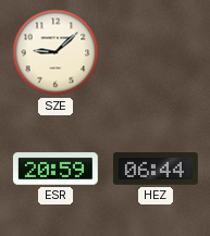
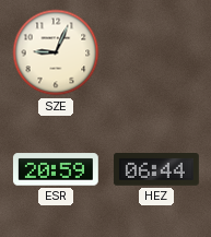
SZE: 9:08 -> 9:04
